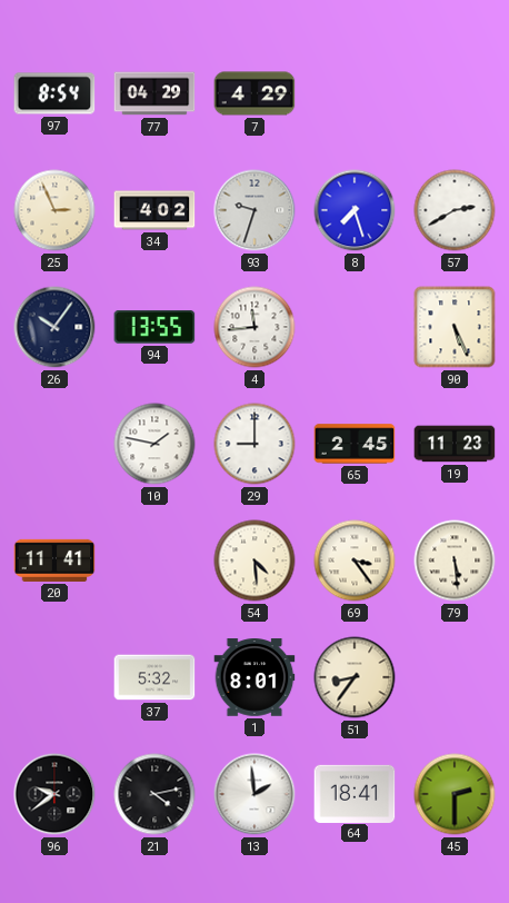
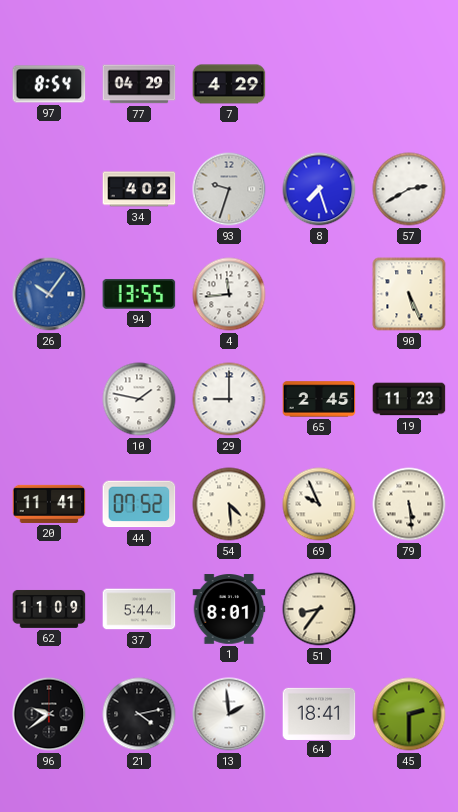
25: 2:56 -> none
26 dial: navy -> blue
44: none -> 07:52
69: 3:24 -> 9:56
62: none -> 11:09
37: 5:32 -> 5:44
